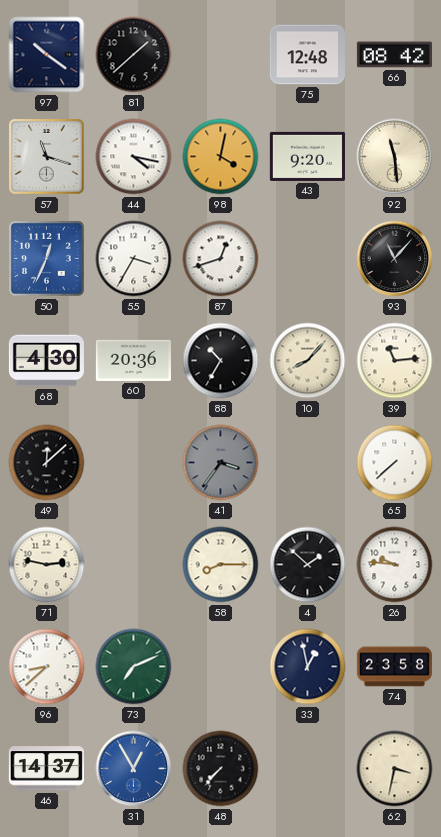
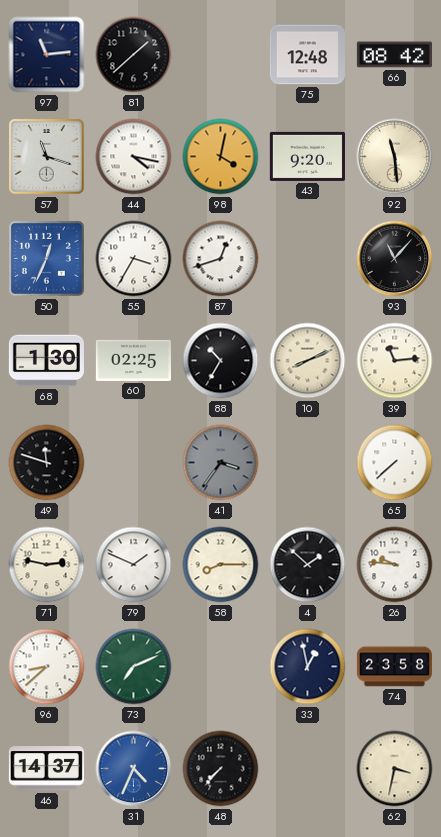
97: 10:21 -> 11:14
68: 4:30 -> 1:30
60: 20:36 -> 02:25
10: 8:07 -> 8:11
49: 12:08 -> 11:48
79: none -> 1:49
31: 12:55 -> 4:34
